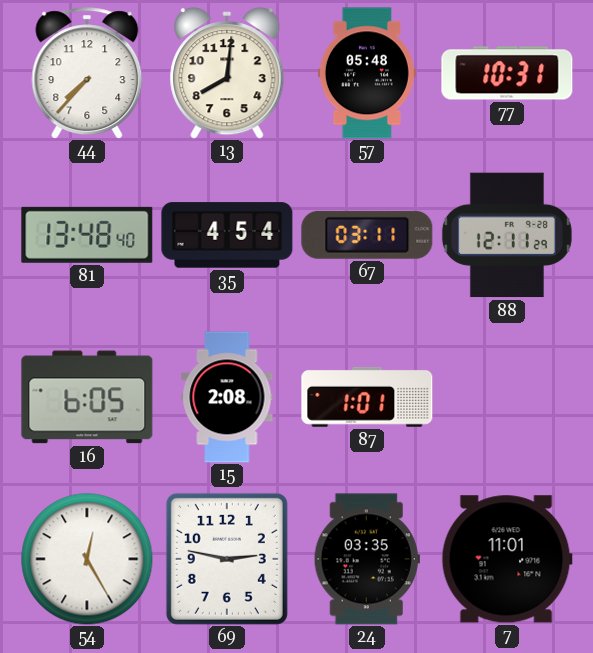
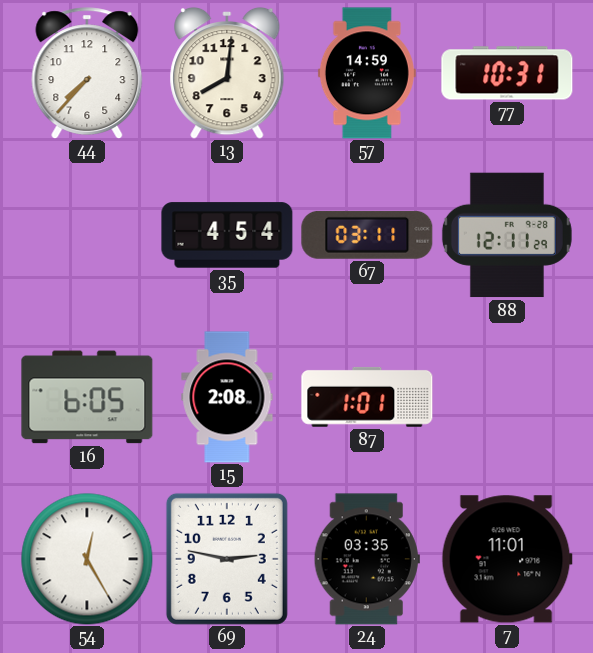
57: 05:48 -> 14:59
81: 13:48 -> none
